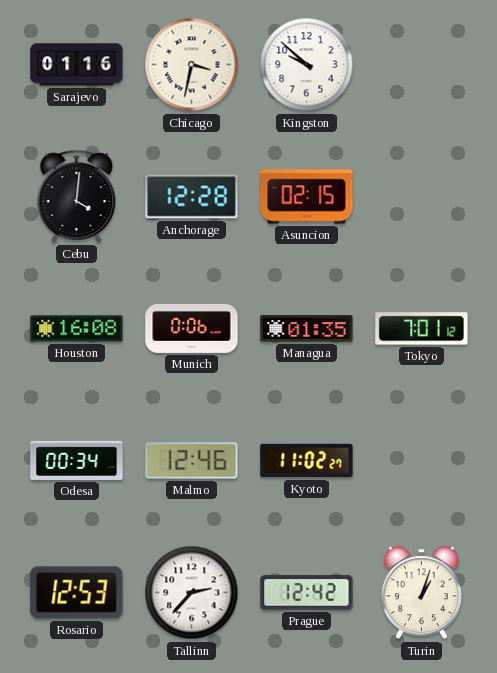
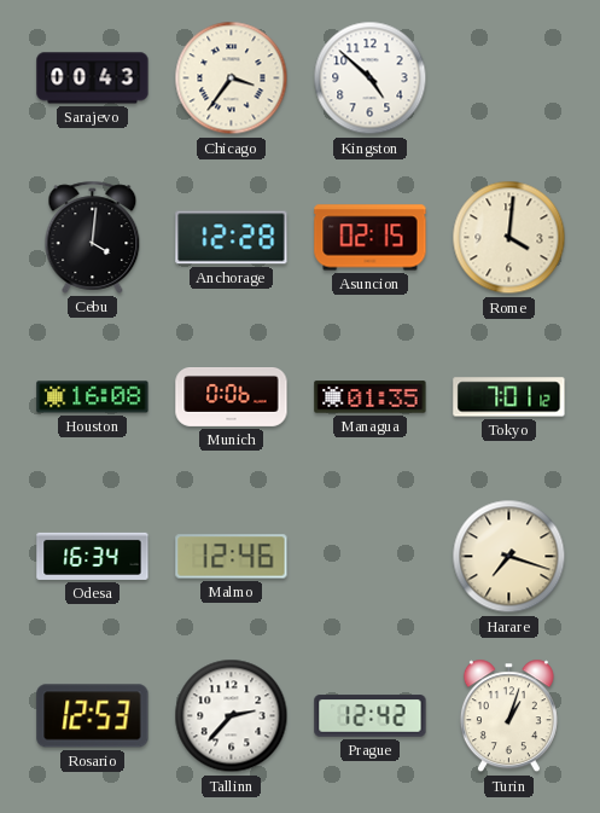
Sarajevo: 01:16 -> 00:43
Chicago: 3:32 -> 3:36
Kingston: 9:52 -> 4:52
Rome: none -> 4:01
Odesa: 00:34 -> 16:34
Kyoto: 11:02 -> none
Harare: none -> 7:18
